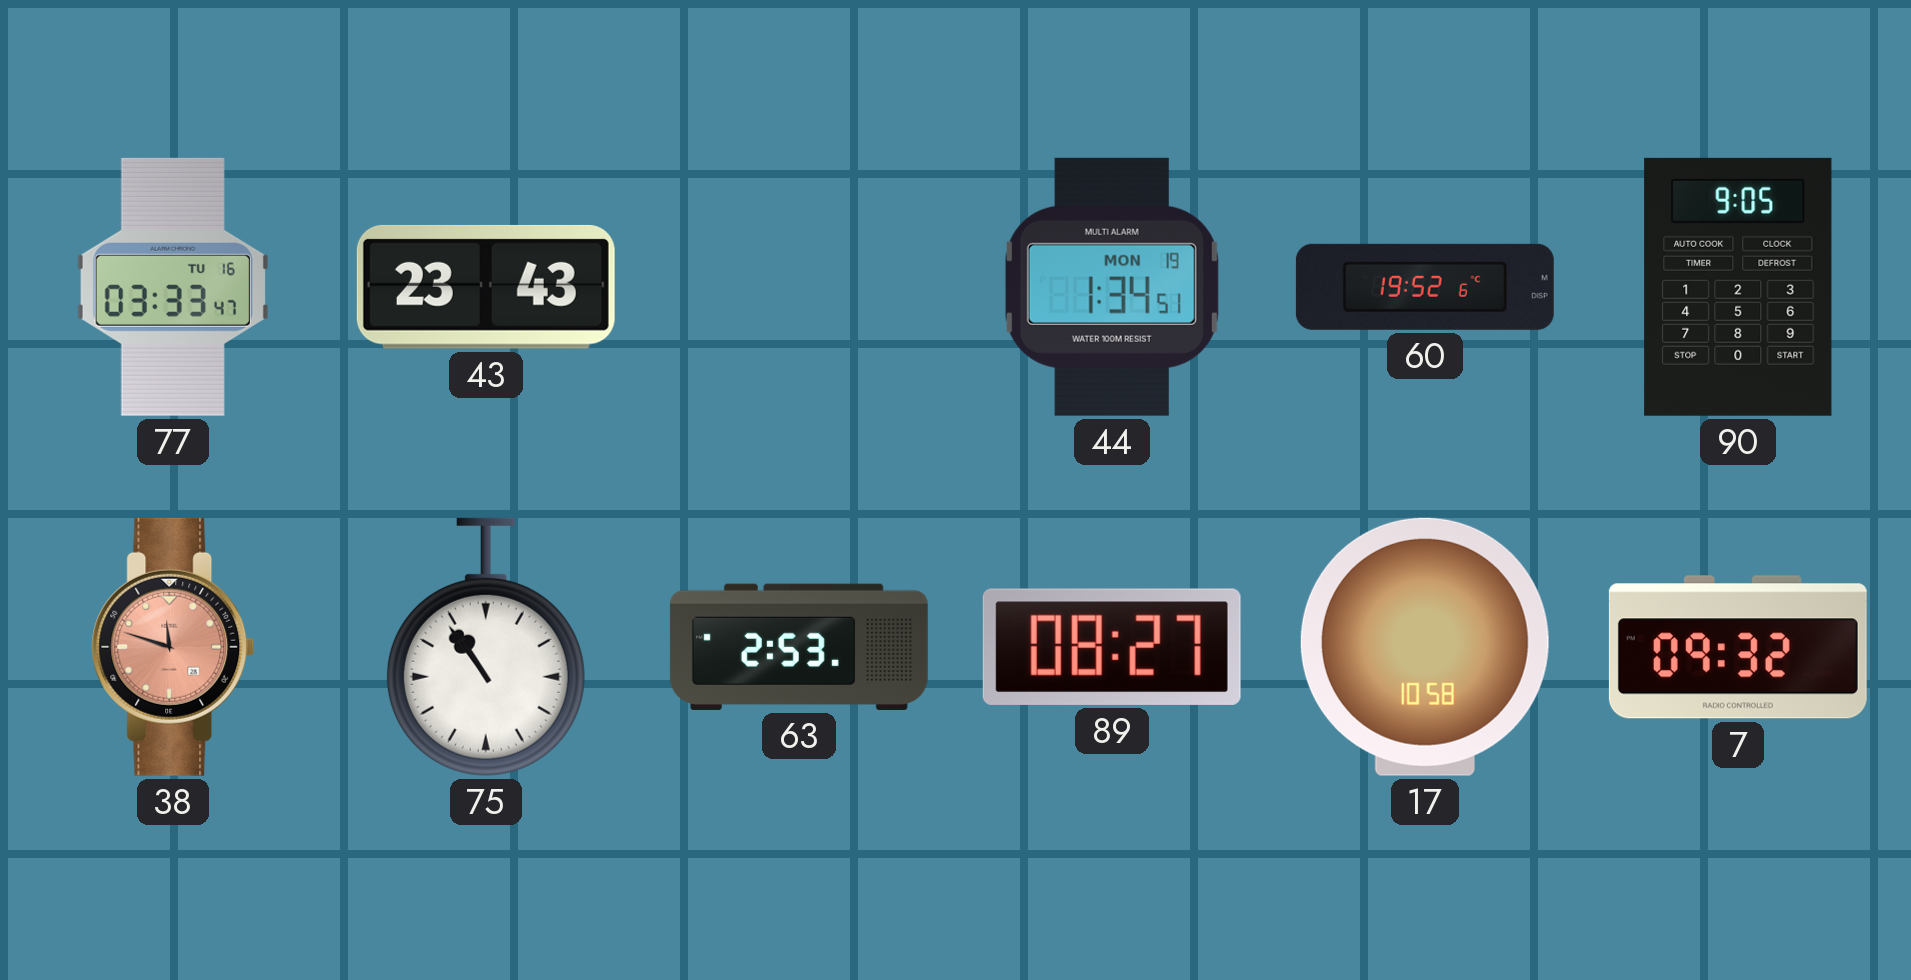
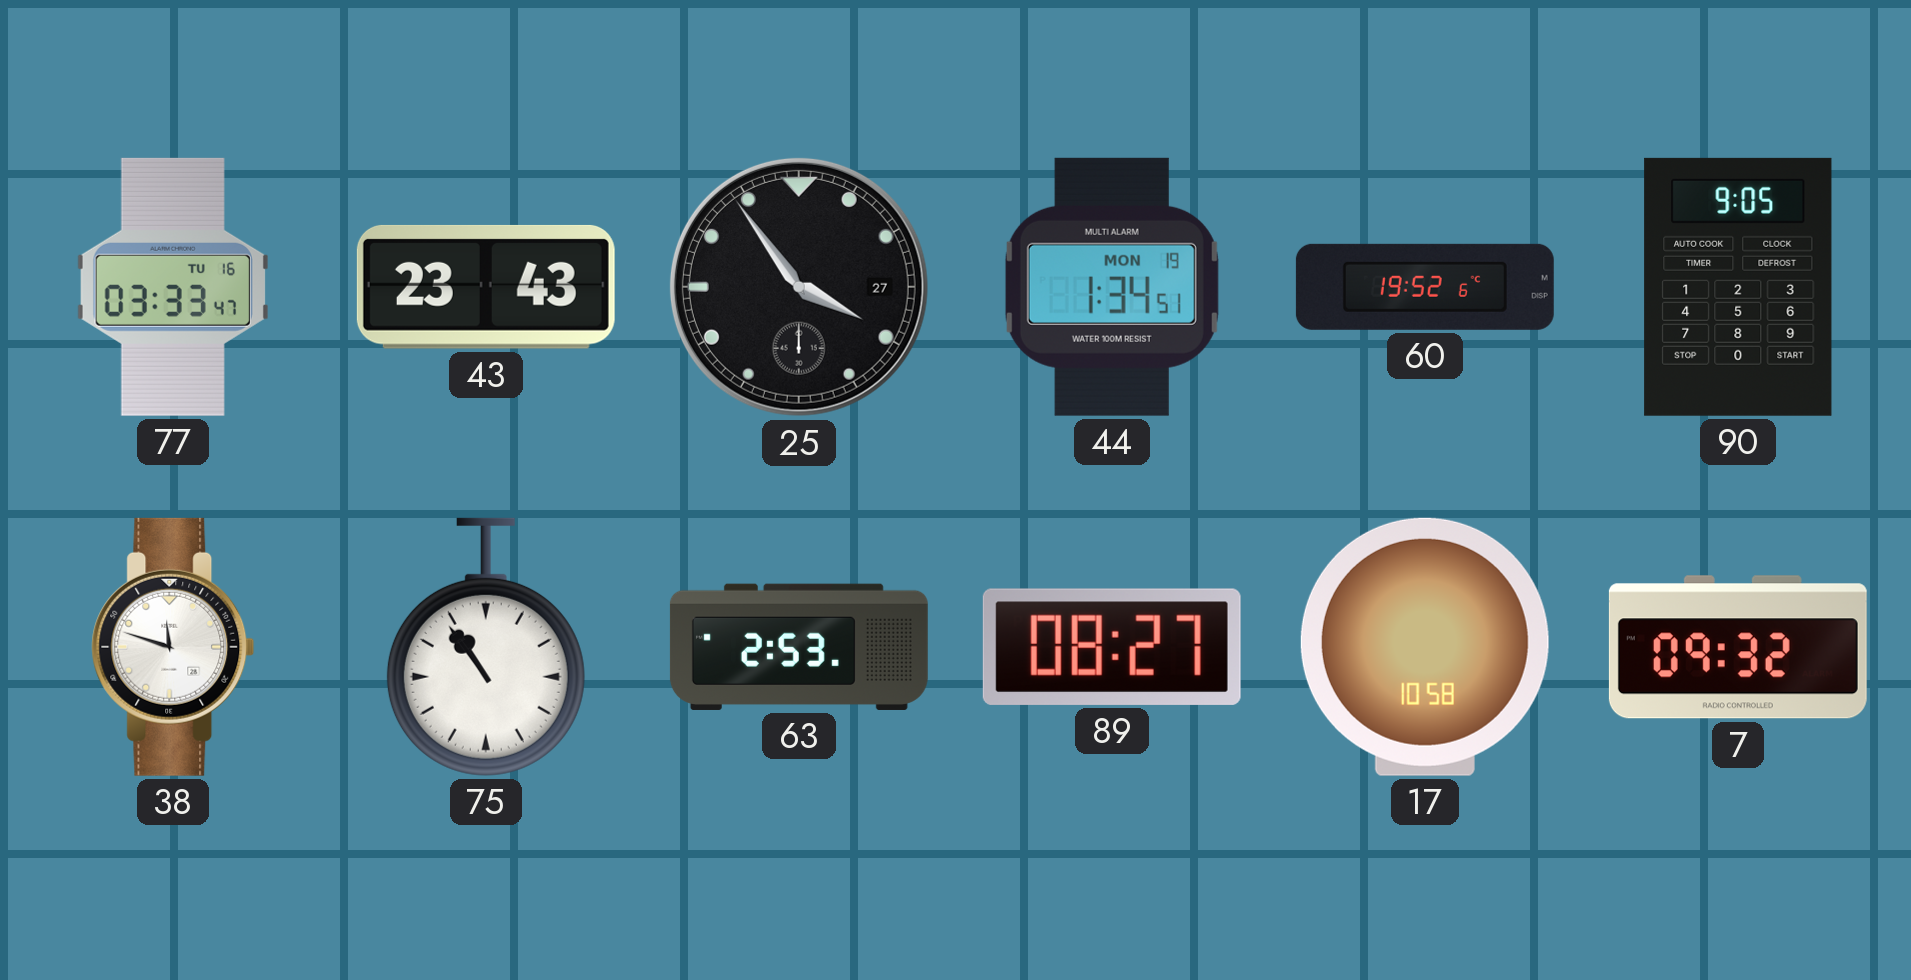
25: none -> 3:54
38 dial: salmon -> white
